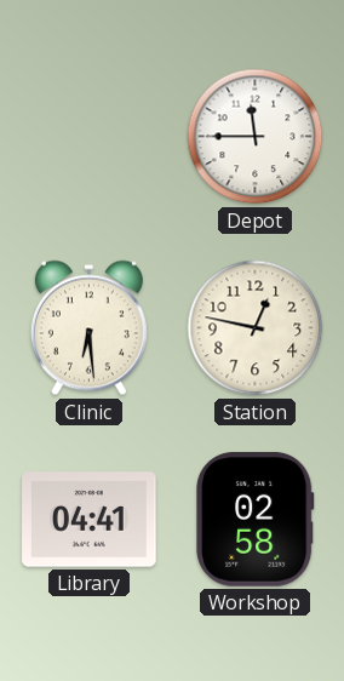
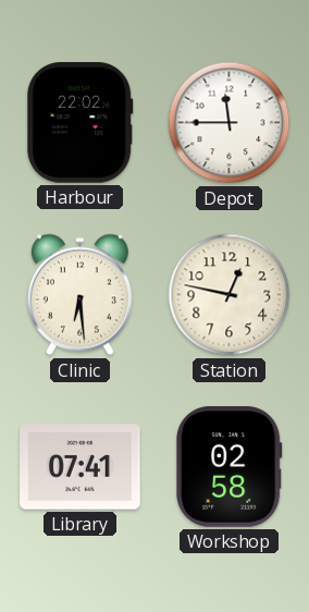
Harbour: none -> 22:02
Library: 04:41 -> 07:41
